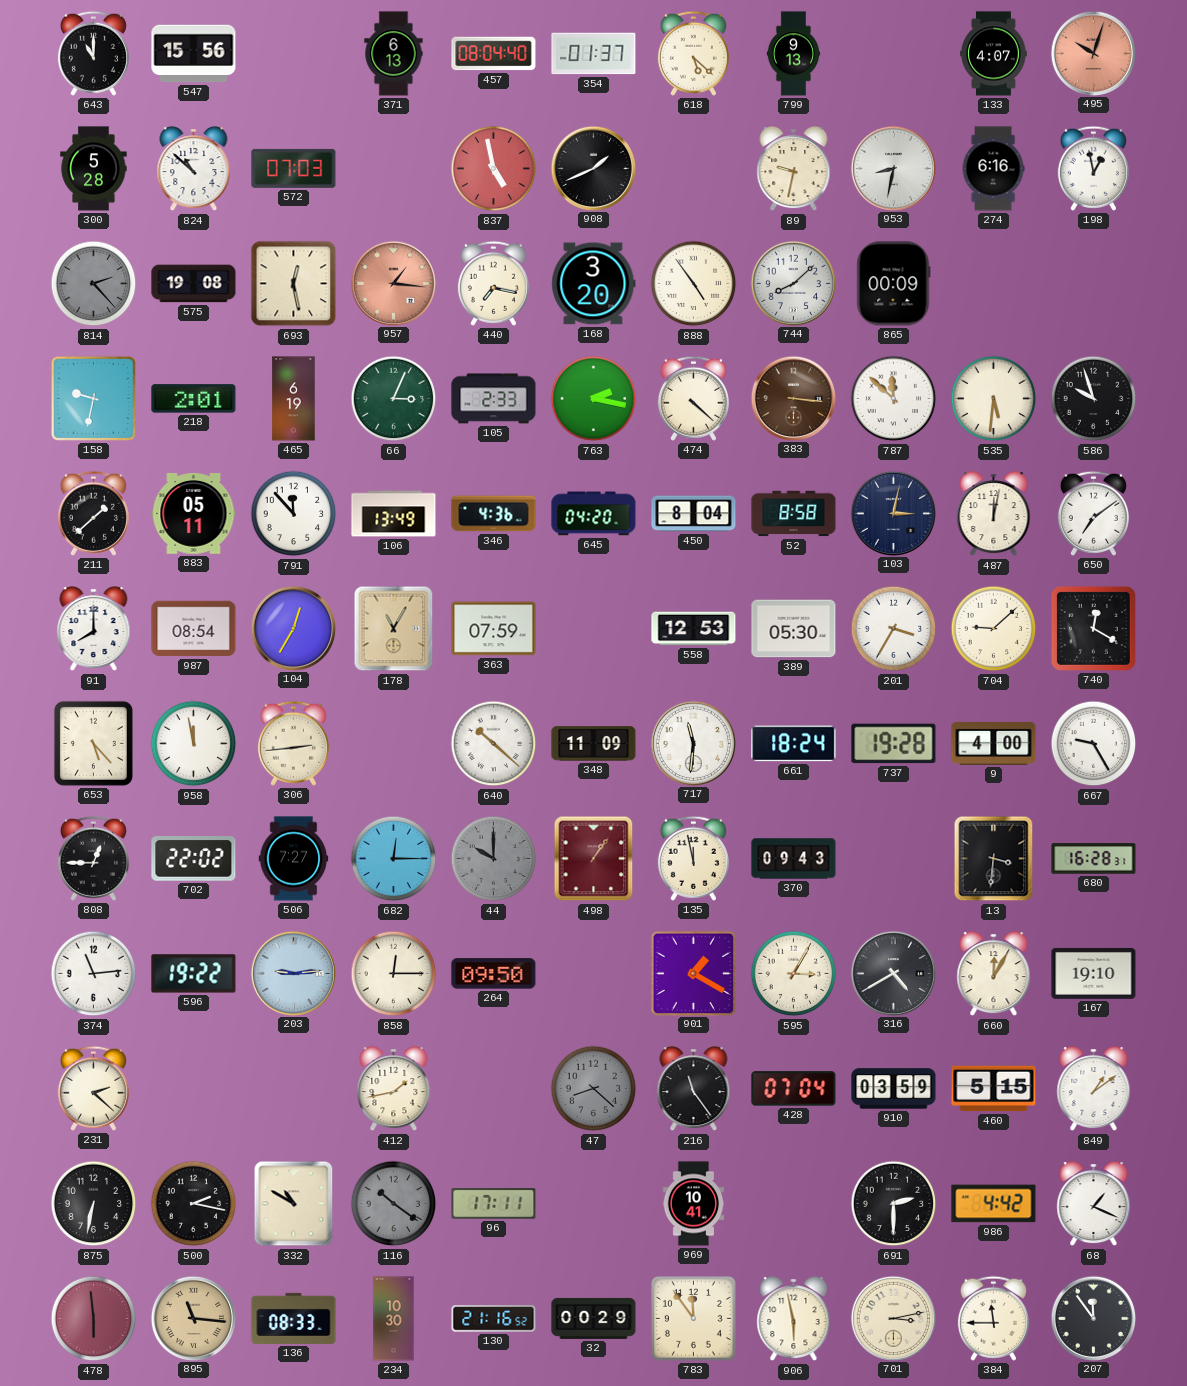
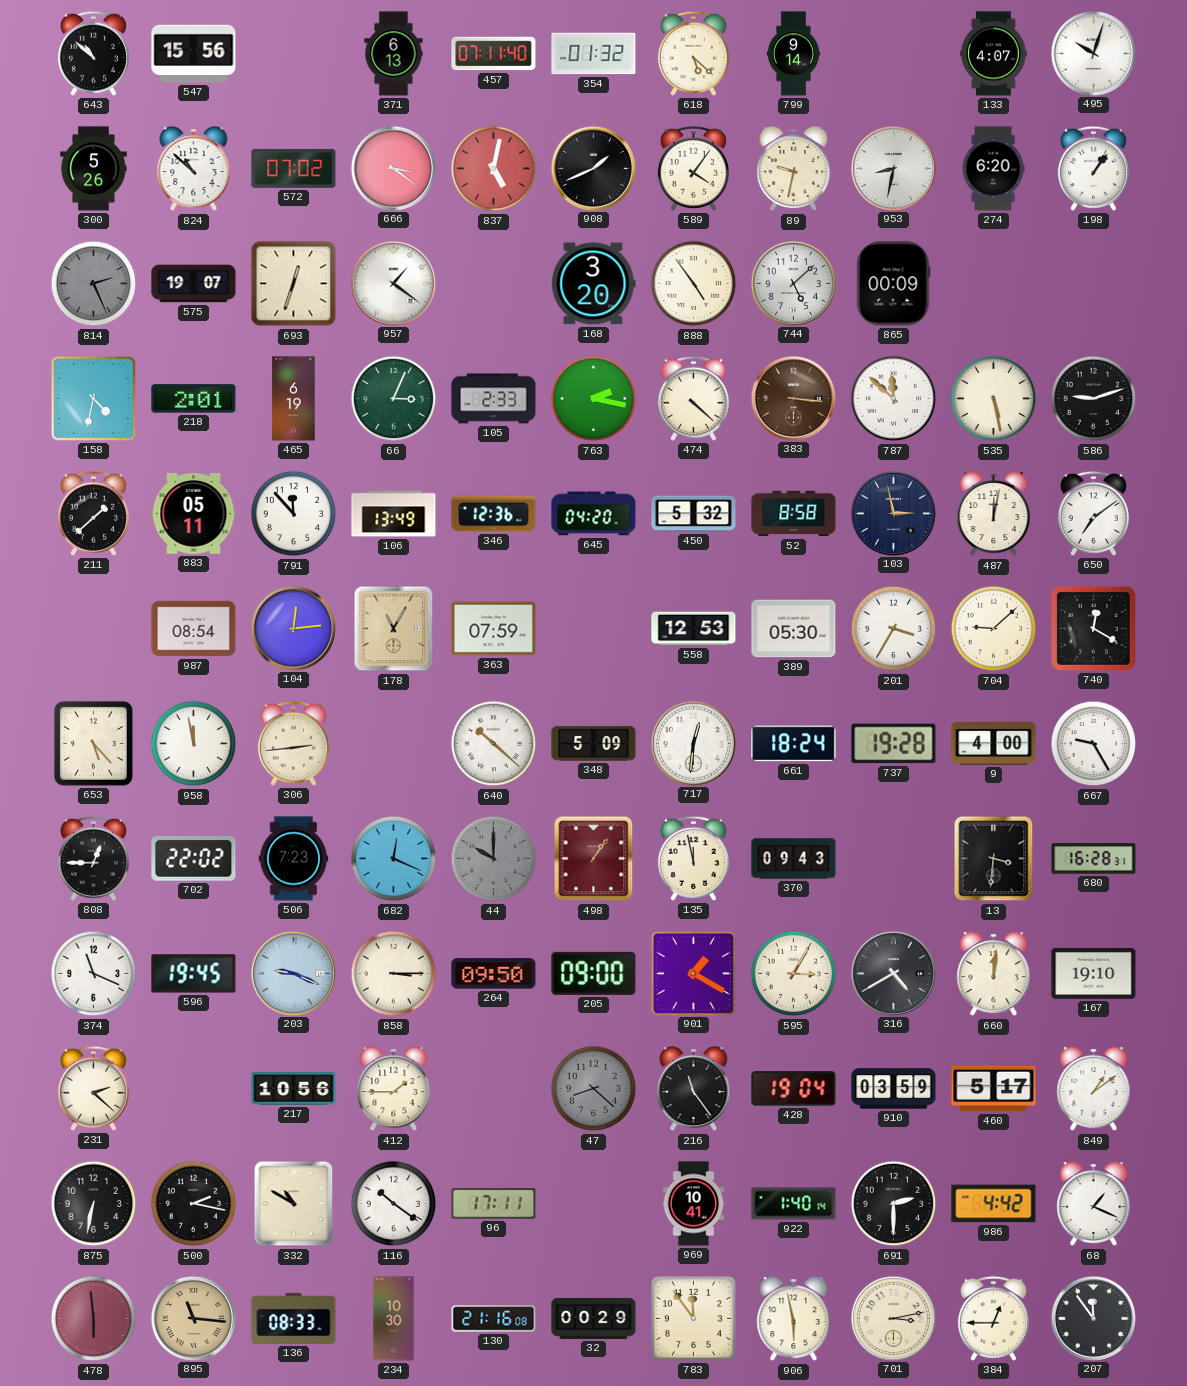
643: 11:00 -> 10:52
457: 08:04 -> 07:11
354: 01:37 -> 01:32
799: 9:13 -> 9:14
495 dial: salmon -> white
300: 5:28 -> 5:26
572: 07:03 -> 07:02
666: none -> 3:21
837: 4:58 -> 5:02
589: none -> 4:06
274: 6:16 -> 6:20
198: 12:58 -> 1:06
814: 2:23 -> 2:26
575: 19:08 -> 19:07
693: 12:28 -> 12:33
957: 1:16 -> 1:21
957 dial: salmon -> white
440: 7:17 -> none
744: 8:08 -> 5:08
158: 9:32 -> 4:32
535: 5:31 -> 5:28
586: 9:57 -> 9:12
346: 4:36 -> 12:36
450: 8:04 -> 5:32
103: 3:02 -> 2:58
91: 8:00 -> none
104: 12:35 -> 12:14
348: 11:09 -> 5:09
717: 11:31 -> 12:31
506: 7:27 -> 7:23
682: 12:15 -> 12:19
374: 11:14 -> 11:19
596: 19:22 -> 19:45
203: 9:14 -> 9:19
858: 12:15 -> 3:15
205: none -> 09:00
660: 12:05 -> 12:01
217: none -> 10:56
412: 1:43 -> 1:45
428: 07:04 -> 19:04
460: 5:15 -> 5:17
116 dial: grey -> white
922: none -> 1:40
130: 21:16:52 -> 21:16:08
384: 11:45 -> 12:45
